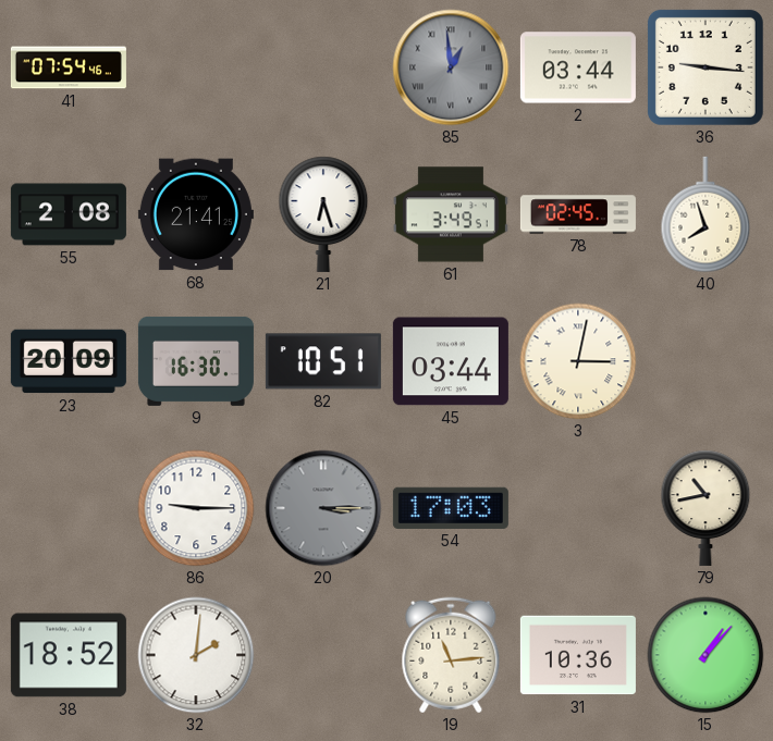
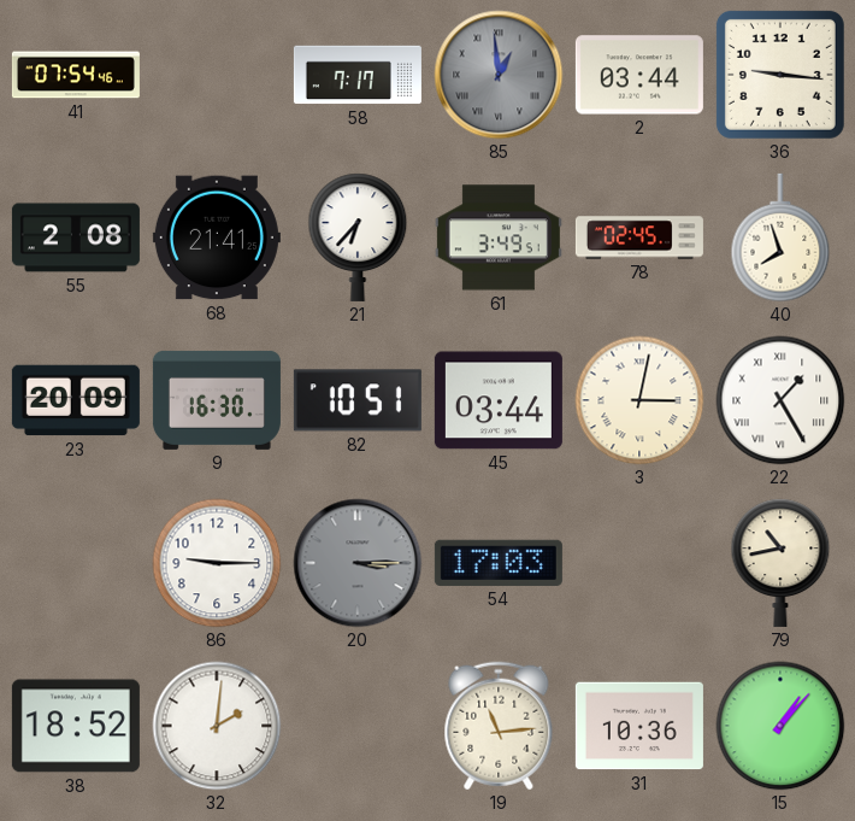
58: none -> 7:17
21: 6:27 -> 6:37
22: none -> 1:25
